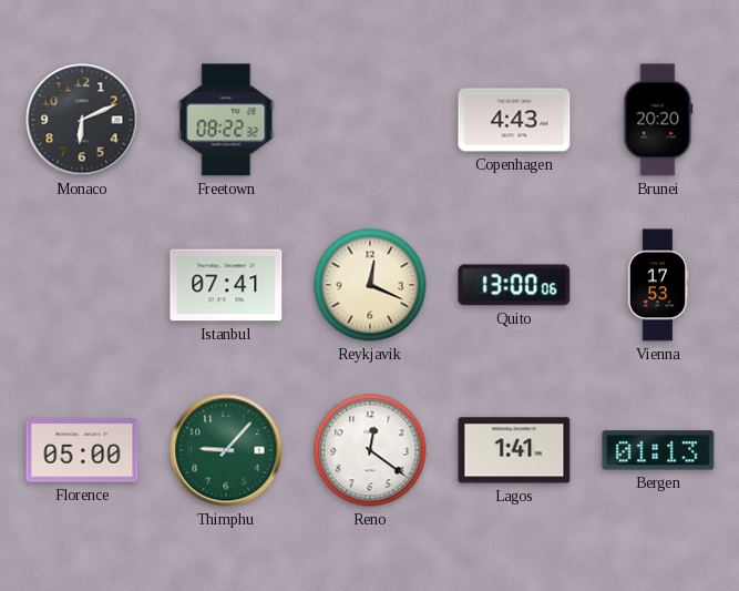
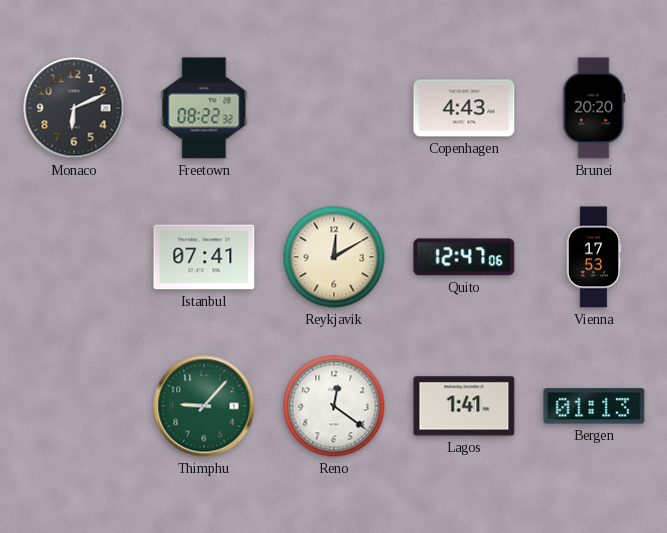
Reykjavik: 12:19 -> 12:10
Quito: 13:00 -> 12:47
Florence: 05:00 -> none
